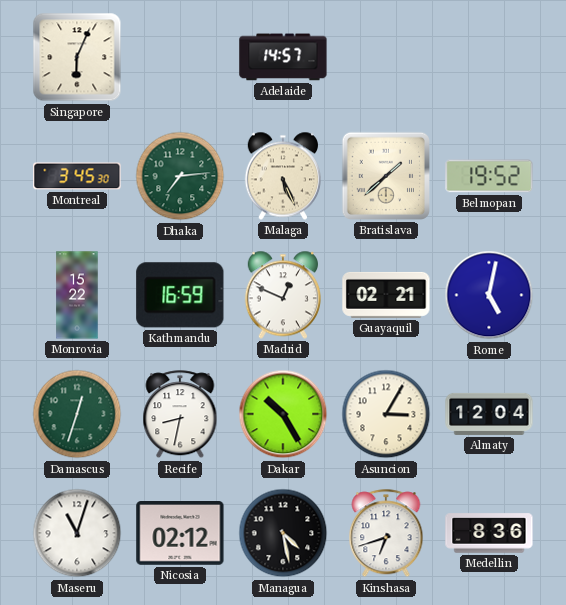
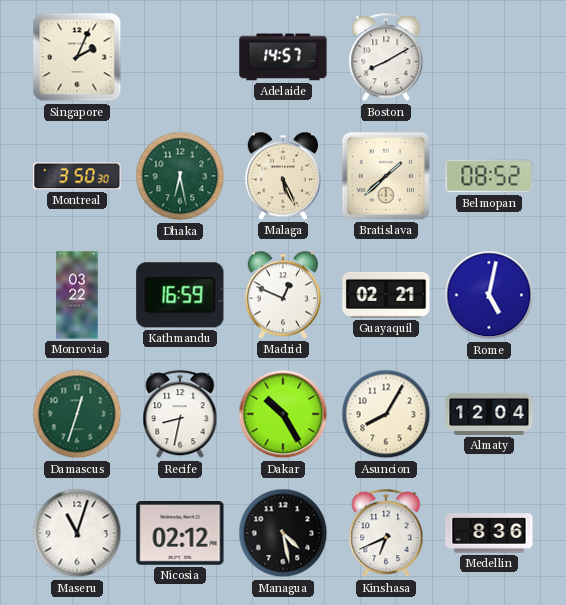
Singapore: 6:04 -> 2:04
Boston: none -> 8:10
Montreal: 3:45 -> 3:50
Dhaka: 7:14 -> 6:28
Belmopan: 19:52 -> 08:52
Monrovia: 15:22 -> 03:22
Asuncion: 3:05 -> 8:05
Kinshasa: 6:42 -> 6:41
